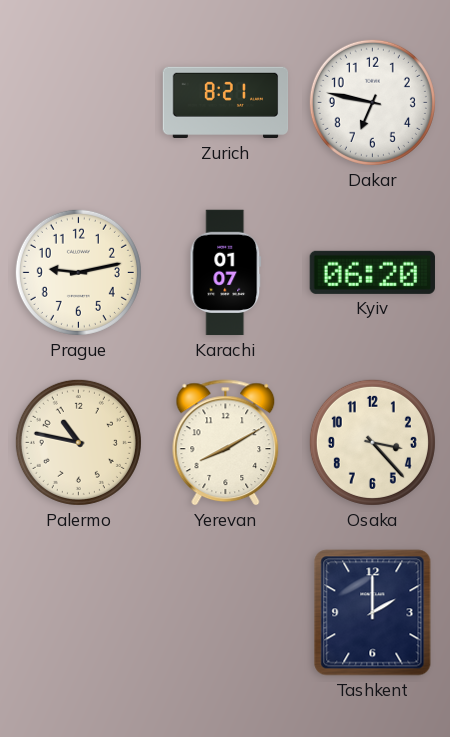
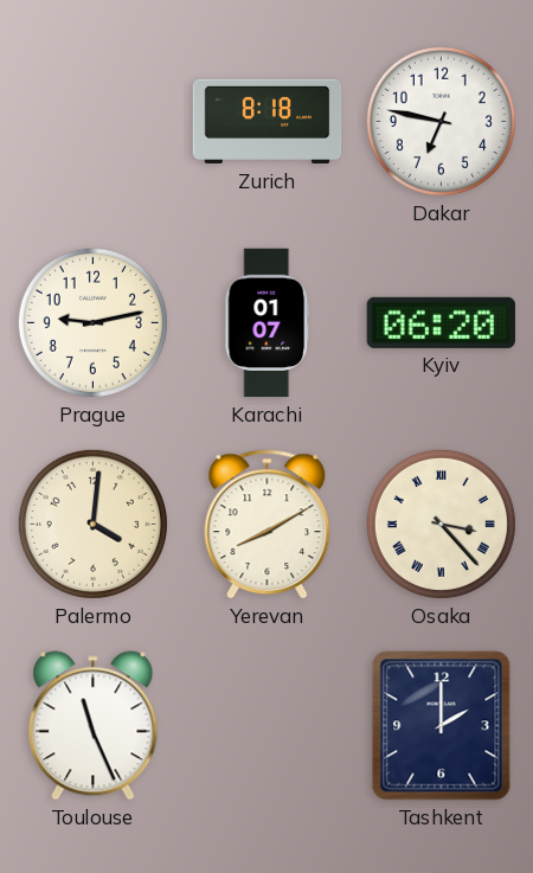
Zurich: 8:21 -> 8:18
Palermo: 10:47 -> 4:01
Osaka numerals: Arabic -> Roman
Toulouse: none -> 11:26
